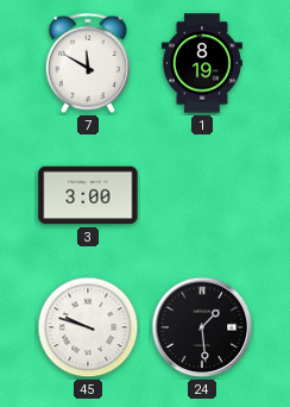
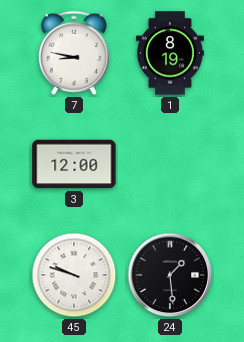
7: 11:50 -> 8:47
3: 3:00 -> 12:00
